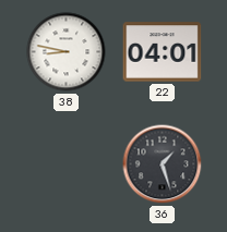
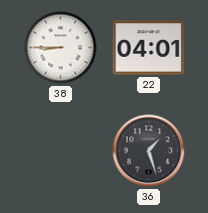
38: 8:47 -> 8:45
